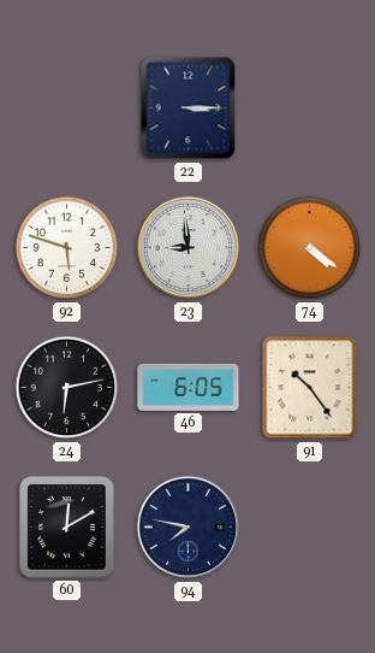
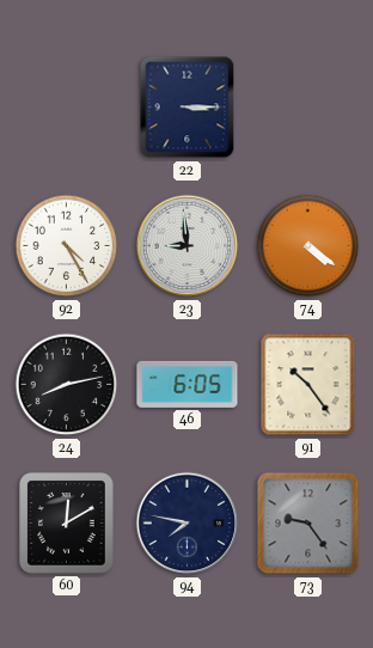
92: 5:48 -> 4:25
24: 6:13 -> 8:13
73: none -> 9:24
